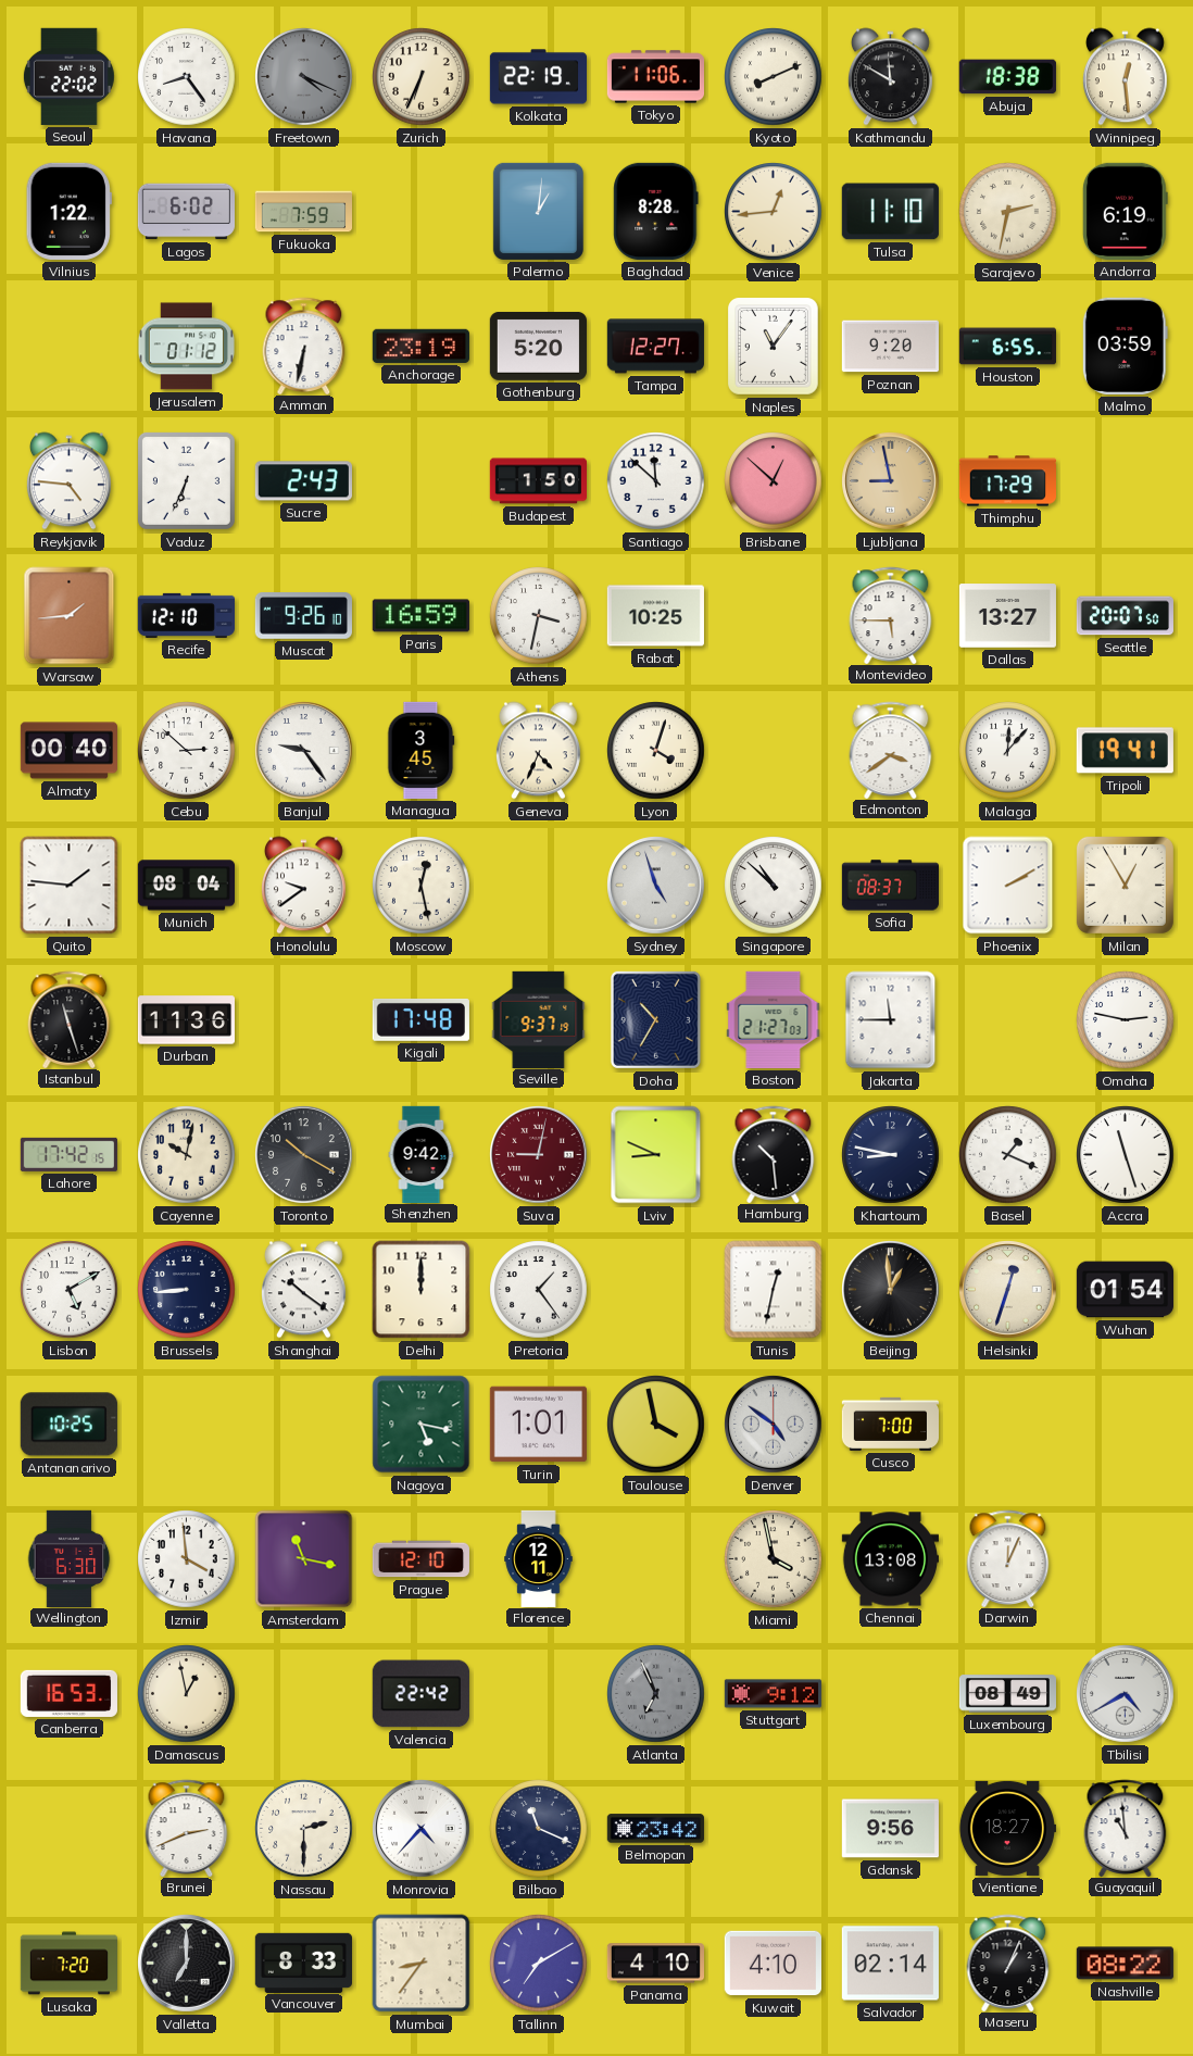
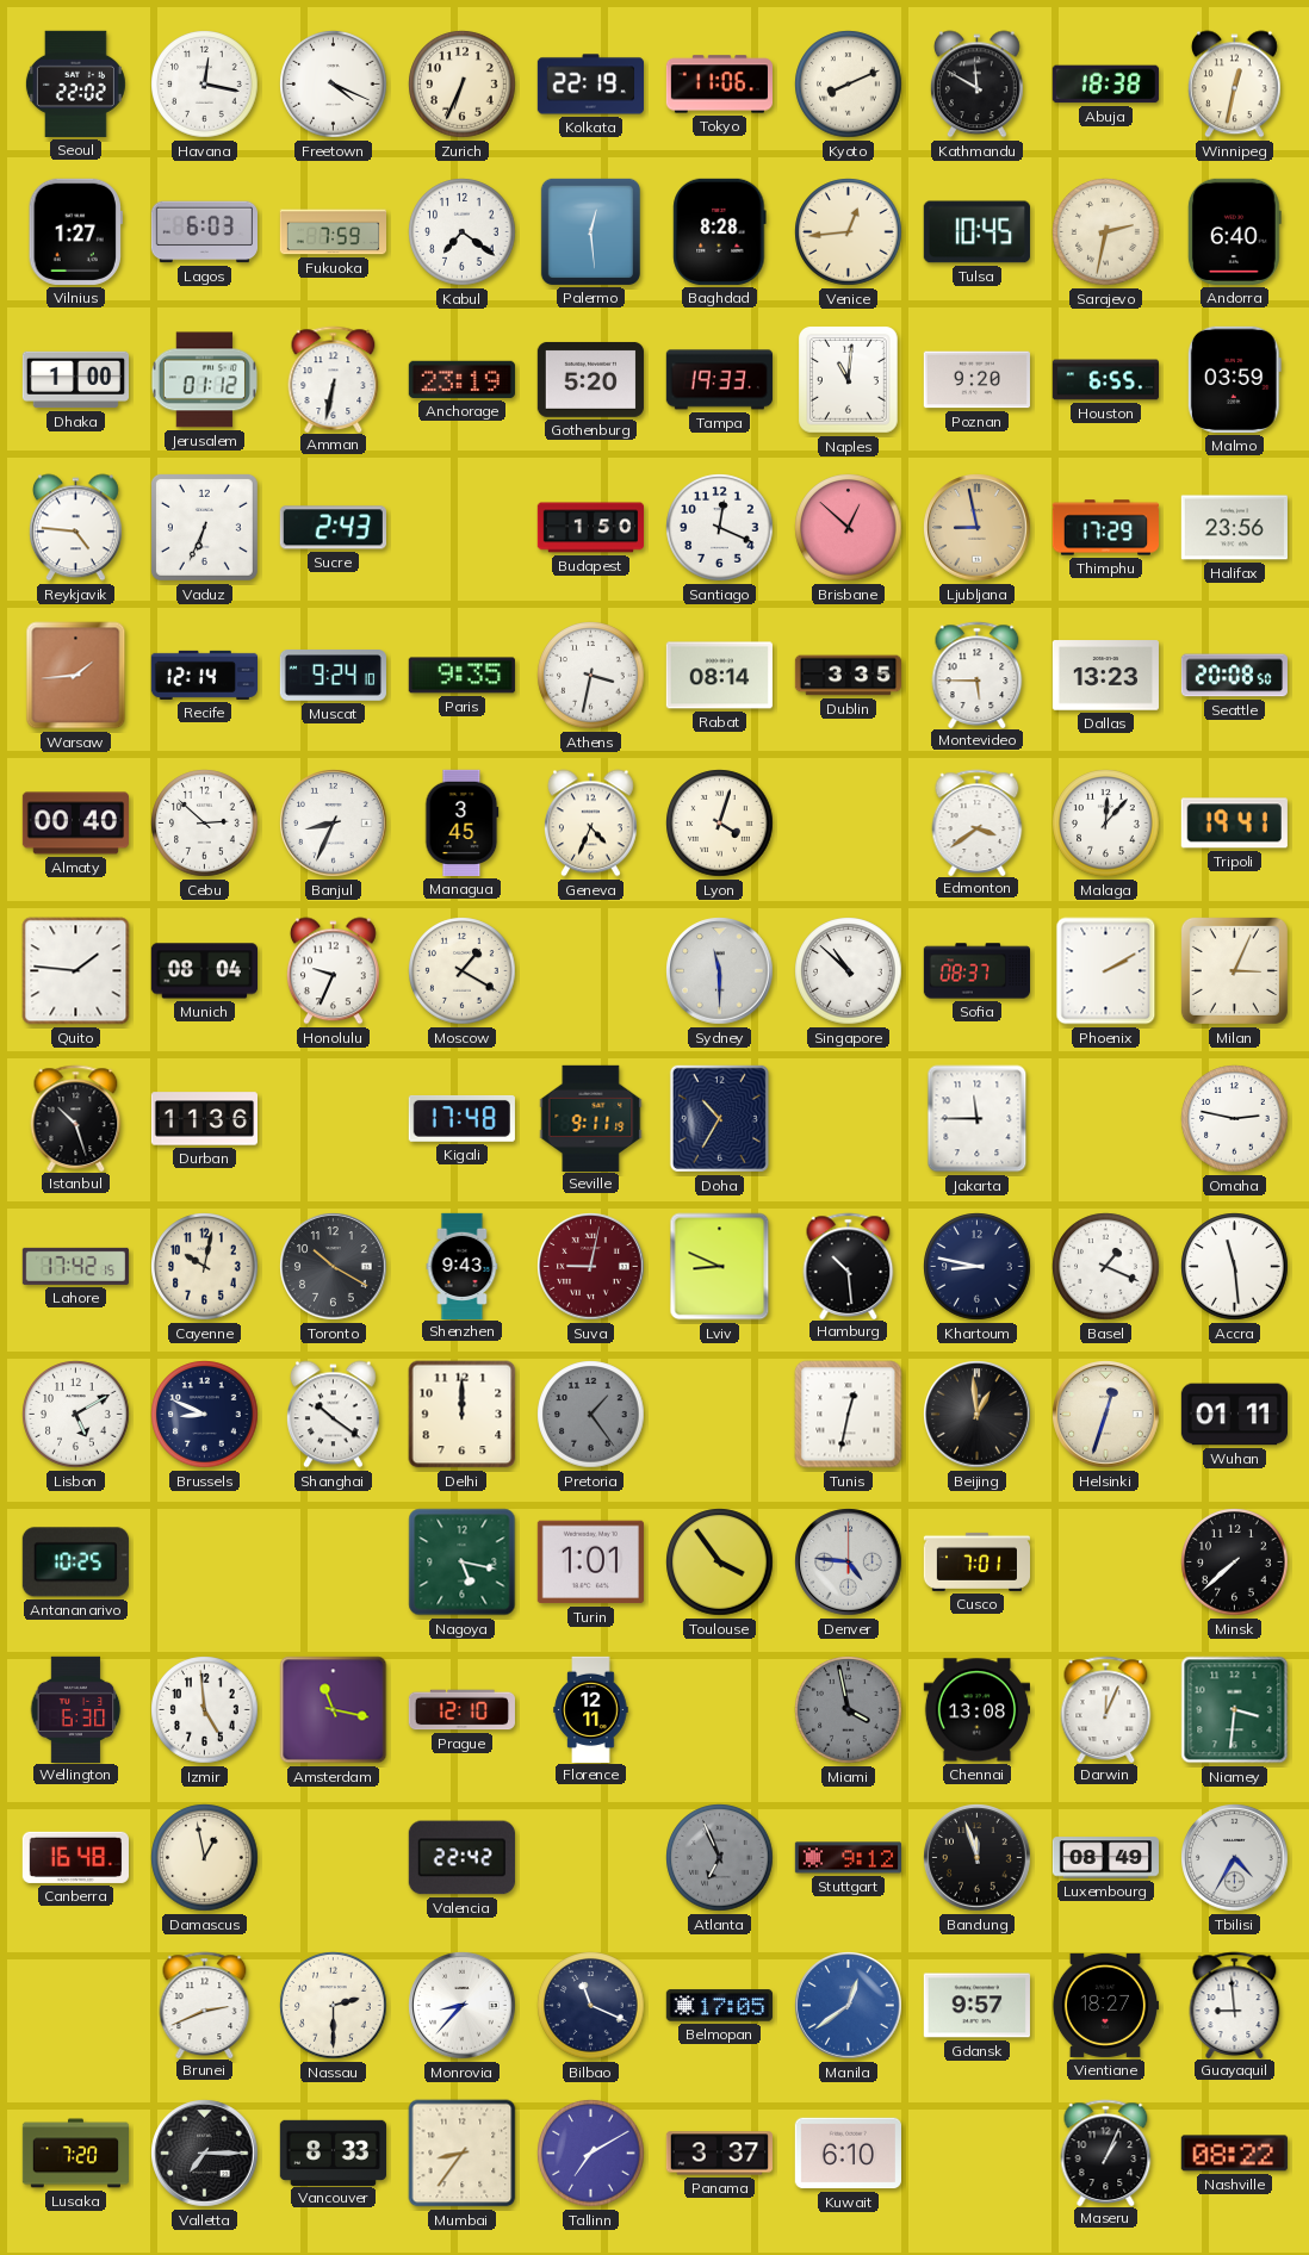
Havana: 8:24 -> 12:17
Freetown dial: grey -> white
Winnipeg: 12:29 -> 12:32
Vilnius: 1:22 -> 1:27
Lagos: 6:02 -> 6:03
Kabul: none -> 7:21
Palermo: 1:01 -> 12:29
Tulsa: 11:10 -> 10:45
Andorra: 6:19 -> 6:40
Dhaka: none -> 1:00
Tampa: 12:27 -> 19:33
Naples: 11:06 -> 11:01
Santiago: 11:52 -> 12:19
Halifax: none -> 23:56
Recife: 12:10 -> 12:14
Muscat: 9:26 -> 9:24
Paris: 16:59 -> 9:35
Rabat: 10:25 -> 08:14
Dublin: none -> 3:35
Dallas: 13:27 -> 13:23
Seattle: 20:07 -> 20:08
Banjul: 9:24 -> 8:34
Honolulu: 9:39 -> 9:34
Moscow: 12:28 -> 1:20
Sydney: 4:57 -> 11:30
Milan: 12:55 -> 3:04
Istanbul: 11:27 -> 10:27
Seville: 9:37 -> 9:11
Boston: 21:27 -> none
Shenzhen: 9:42 -> 9:43
Accra: 11:27 -> 11:29
Brussels: 8:44 -> 8:49
Pretoria dial: white -> grey
Wuhan: 01:54 -> 01:11
Toulouse: 3:58 -> 3:54
Denver: 4:51 -> 4:46
Cusco: 7:00 -> 7:01
Minsk: none -> 7:38
Izmir: 3:59 -> 4:59
Miami dial: cream -> grey
Niamey: none -> 3:31
Canberra: 16:53 -> 16:48
Bandung: none -> 11:57
Tbilisi: 4:40 -> 4:35
Monrovia: 4:37 -> 8:37
Belmopan: 23:42 -> 17:05
Manila: none -> 12:39
Gdansk: 9:56 -> 9:57
Guayaquil: 10:59 -> 8:59
Valletta: 7:00 -> 7:15
Panama: 4:10 -> 3:37
Kuwait: 4:10 -> 6:10
Salvador: 02:14 -> none
